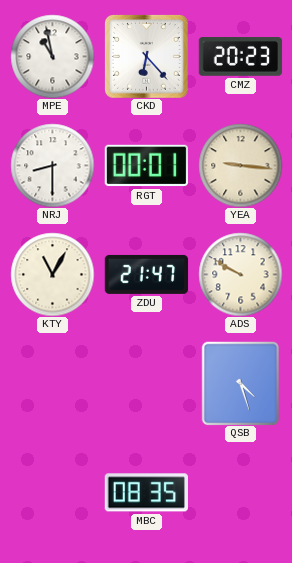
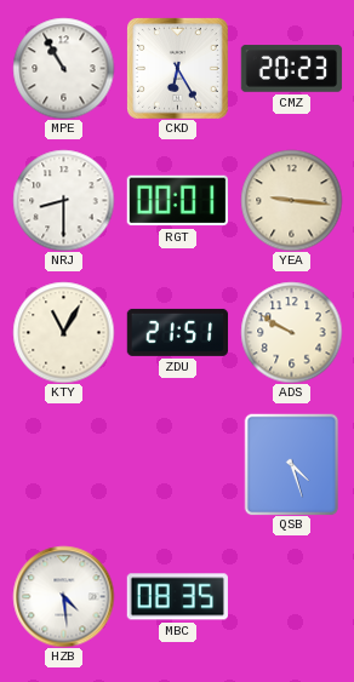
MPE: 10:58 -> 10:55
CKD: 6:23 -> 6:25
ZDU: 21:47 -> 21:51
HZB: none -> 4:29
